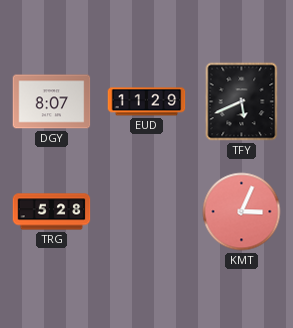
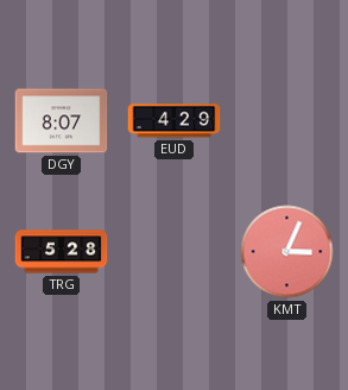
EUD: 11:29 -> 4:29
TFY: 5:41 -> none
